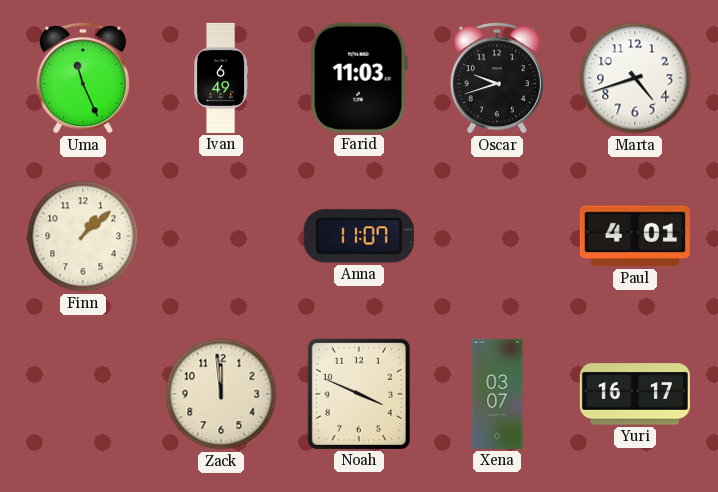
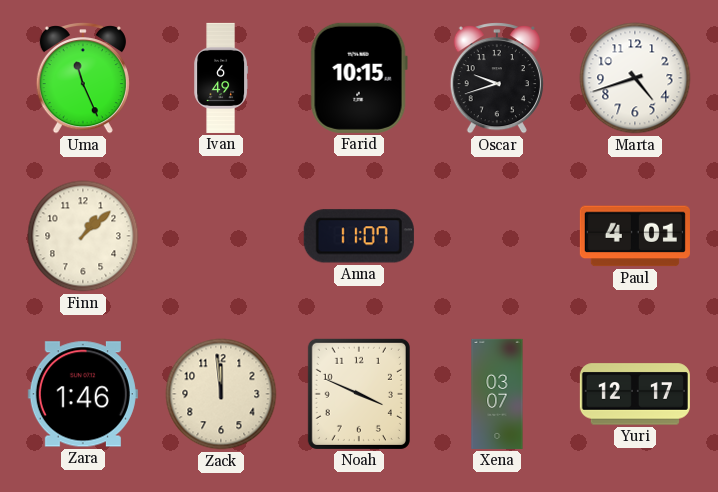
Farid: 11:03 -> 10:15
Zara: none -> 1:46
Yuri: 16:17 -> 12:17
